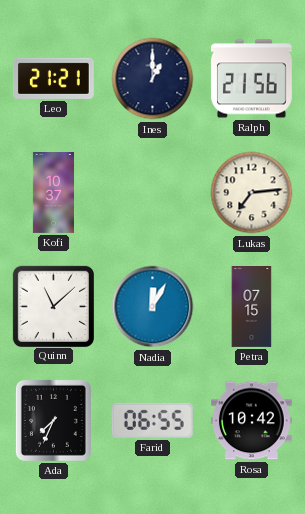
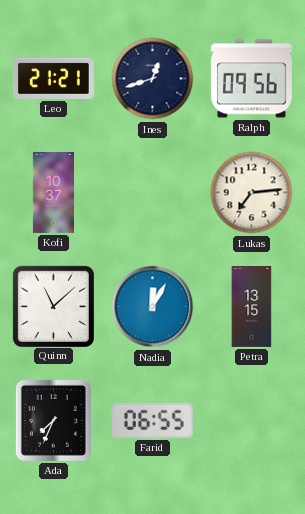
Ines: 1:00 -> 12:42
Ralph: 21:56 -> 09:56
Petra: 07:15 -> 13:15
Rosa: 10:42 -> none
